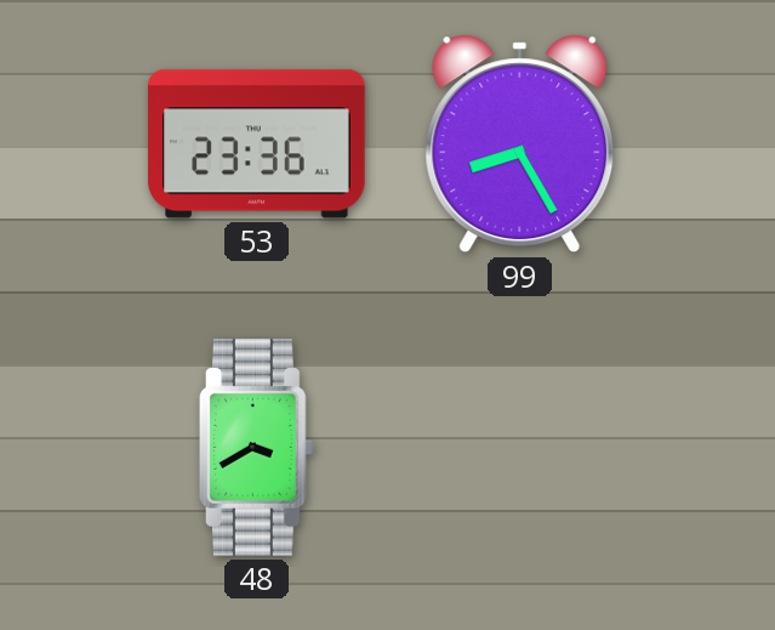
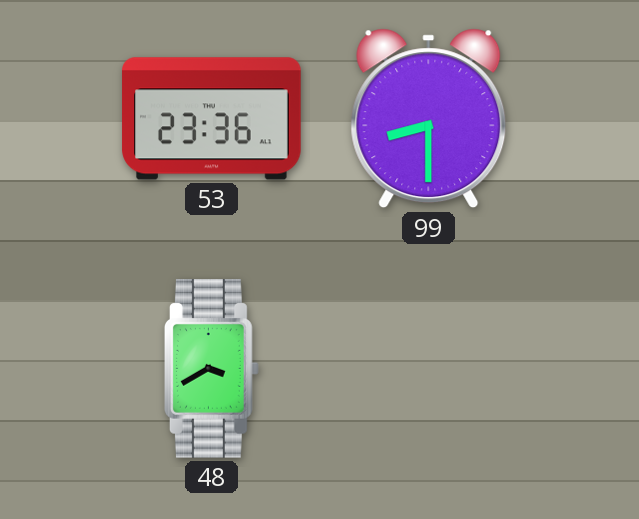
99: 8:25 -> 8:30
